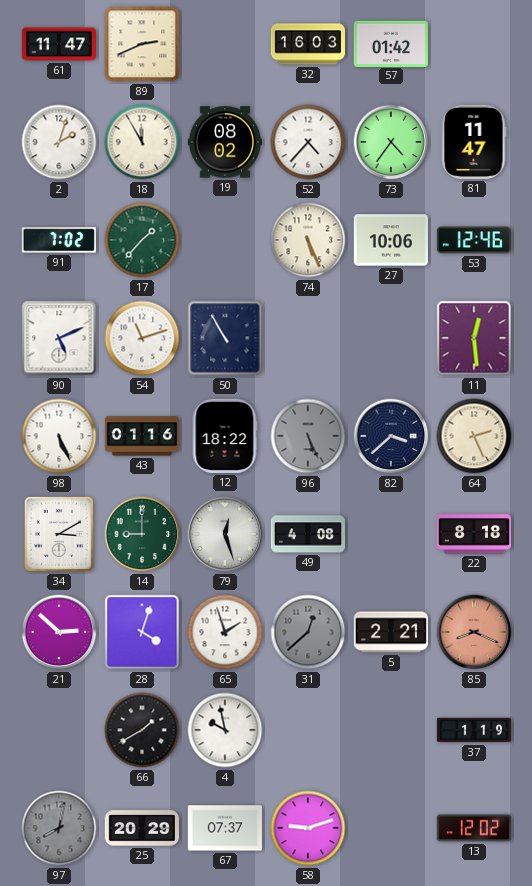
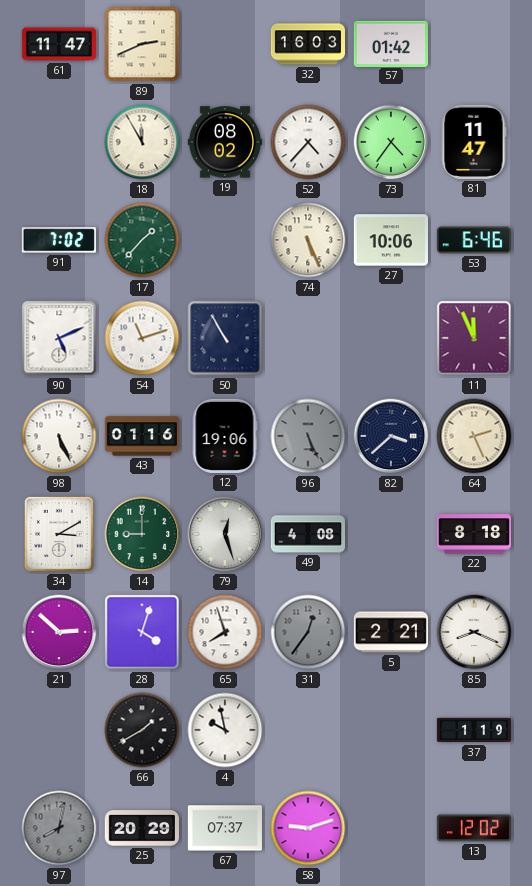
2: 2:03 -> none
53: 12:46 -> 6:46
11: 12:29 -> 11:56
12: 18:22 -> 19:06
65: 1:57 -> 7:57
31: 12:38 -> 12:36
85 dial: salmon -> white
